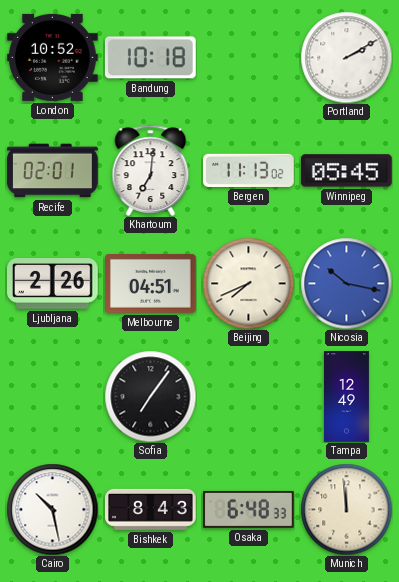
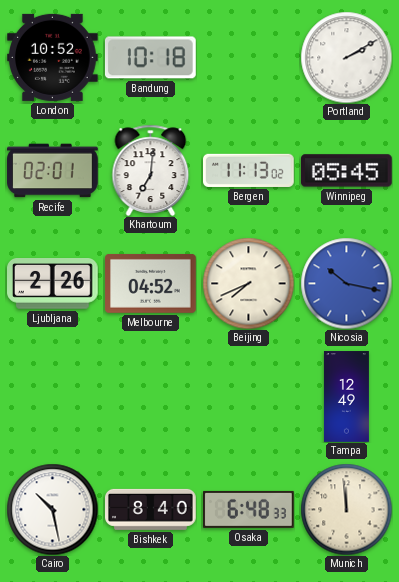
Melbourne: 04:51 -> 04:52
Sofia: 7:06 -> none
Bishkek: 8:43 -> 8:40
